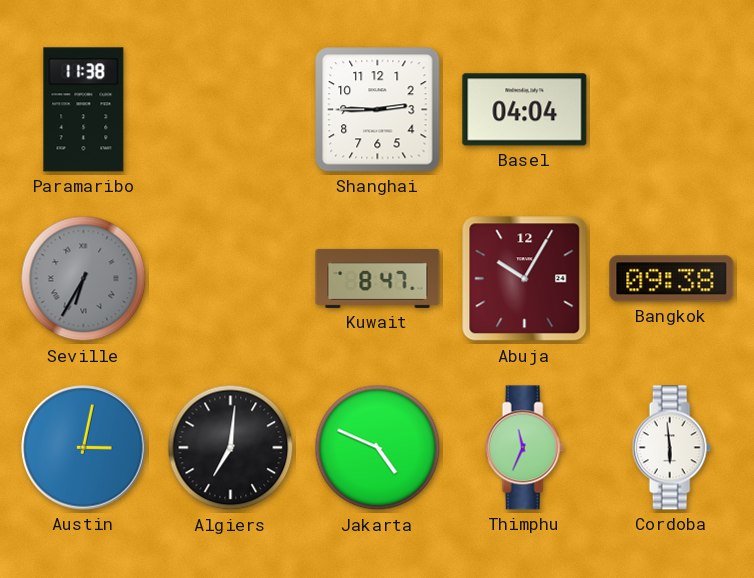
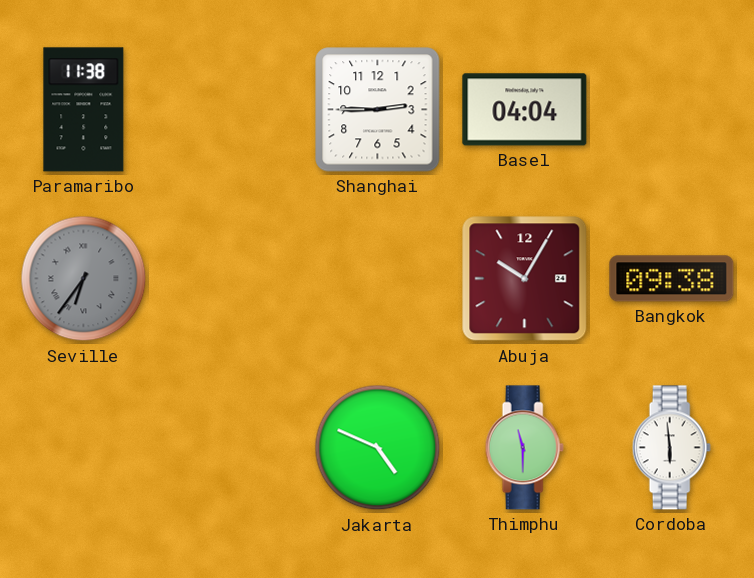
Seville: 6:35 -> 6:36
Kuwait: 8:47 -> none
Austin: 3:02 -> none
Algiers: 7:01 -> none
Thimphu: 11:34 -> 11:30
